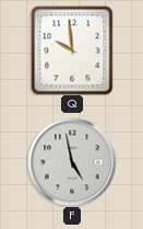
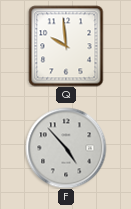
F: 4:58 -> 4:53
